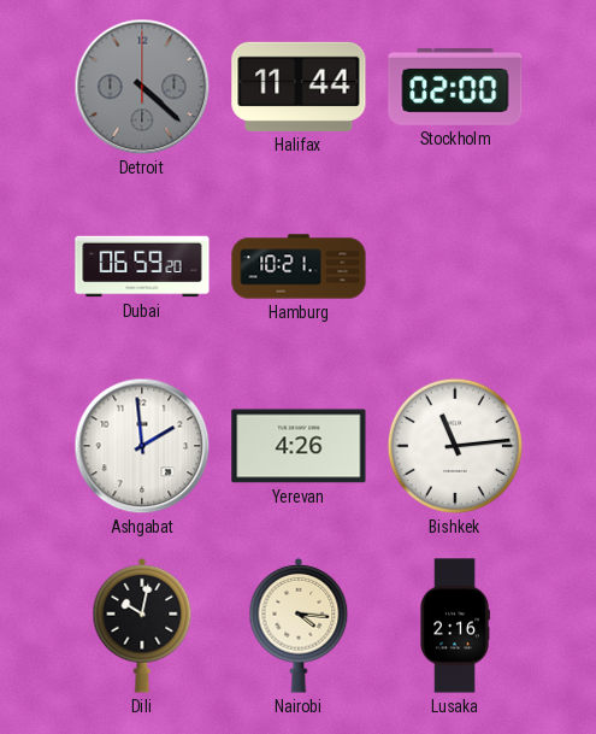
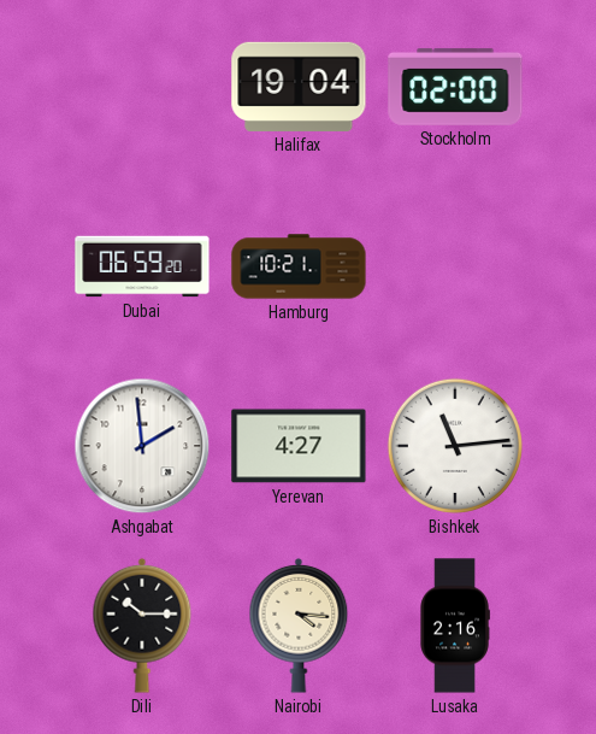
Detroit: 4:22 -> none
Halifax: 11:44 -> 19:04
Yerevan: 4:26 -> 4:27
Dili: 10:02 -> 10:15
